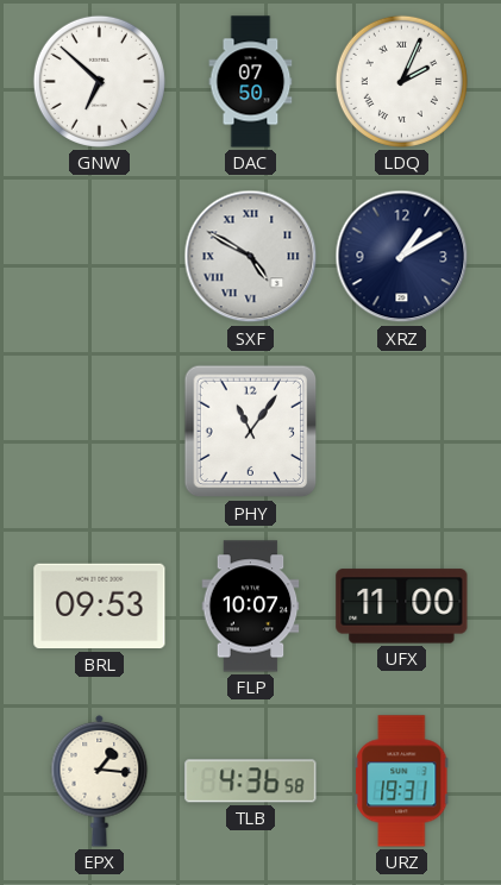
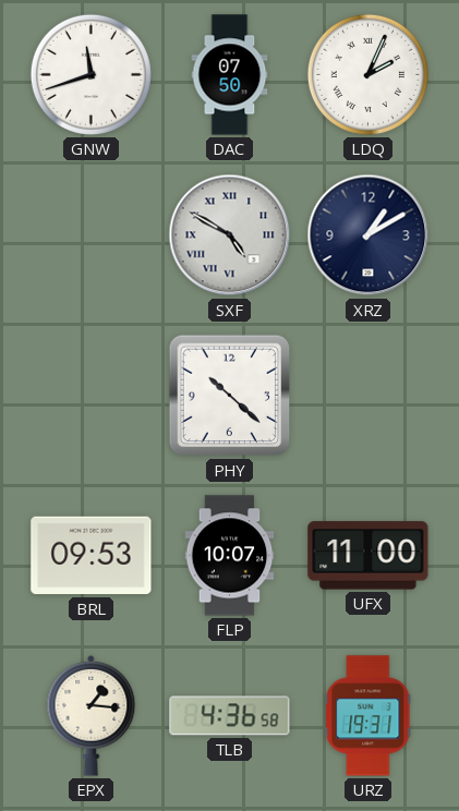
GNW: 6:52 -> 11:42
PHY: 11:06 -> 10:22
